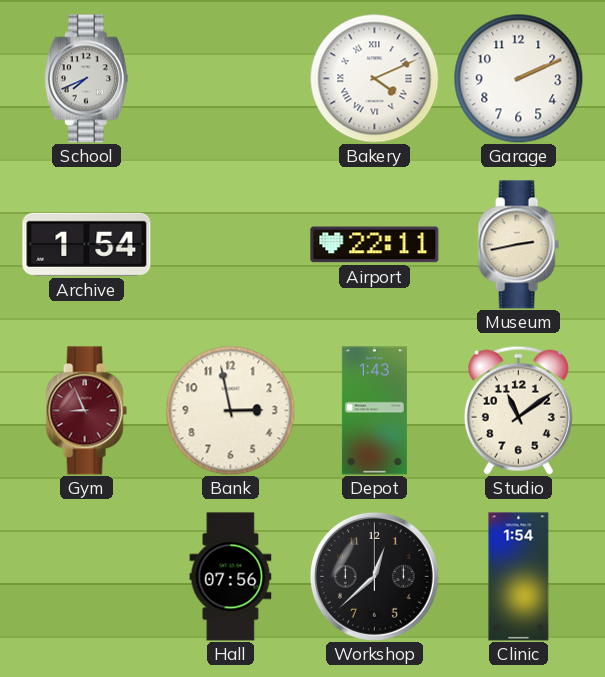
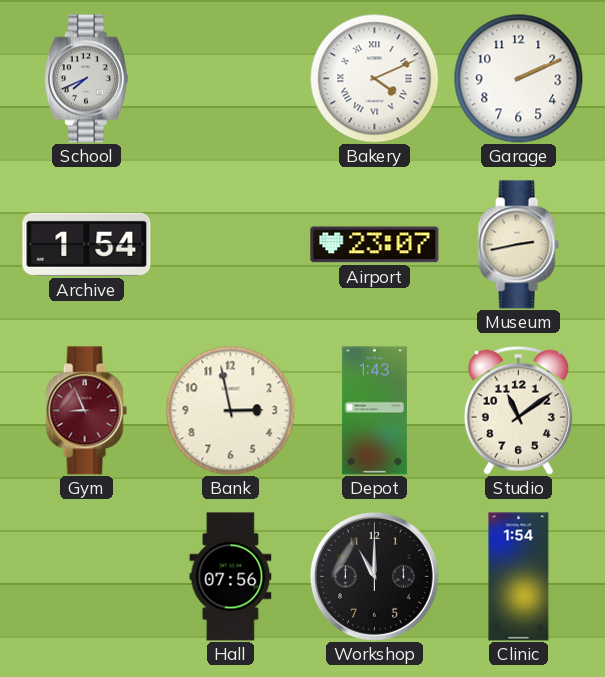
Airport: 22:11 -> 23:07
Workshop: 12:38 -> 11:00
